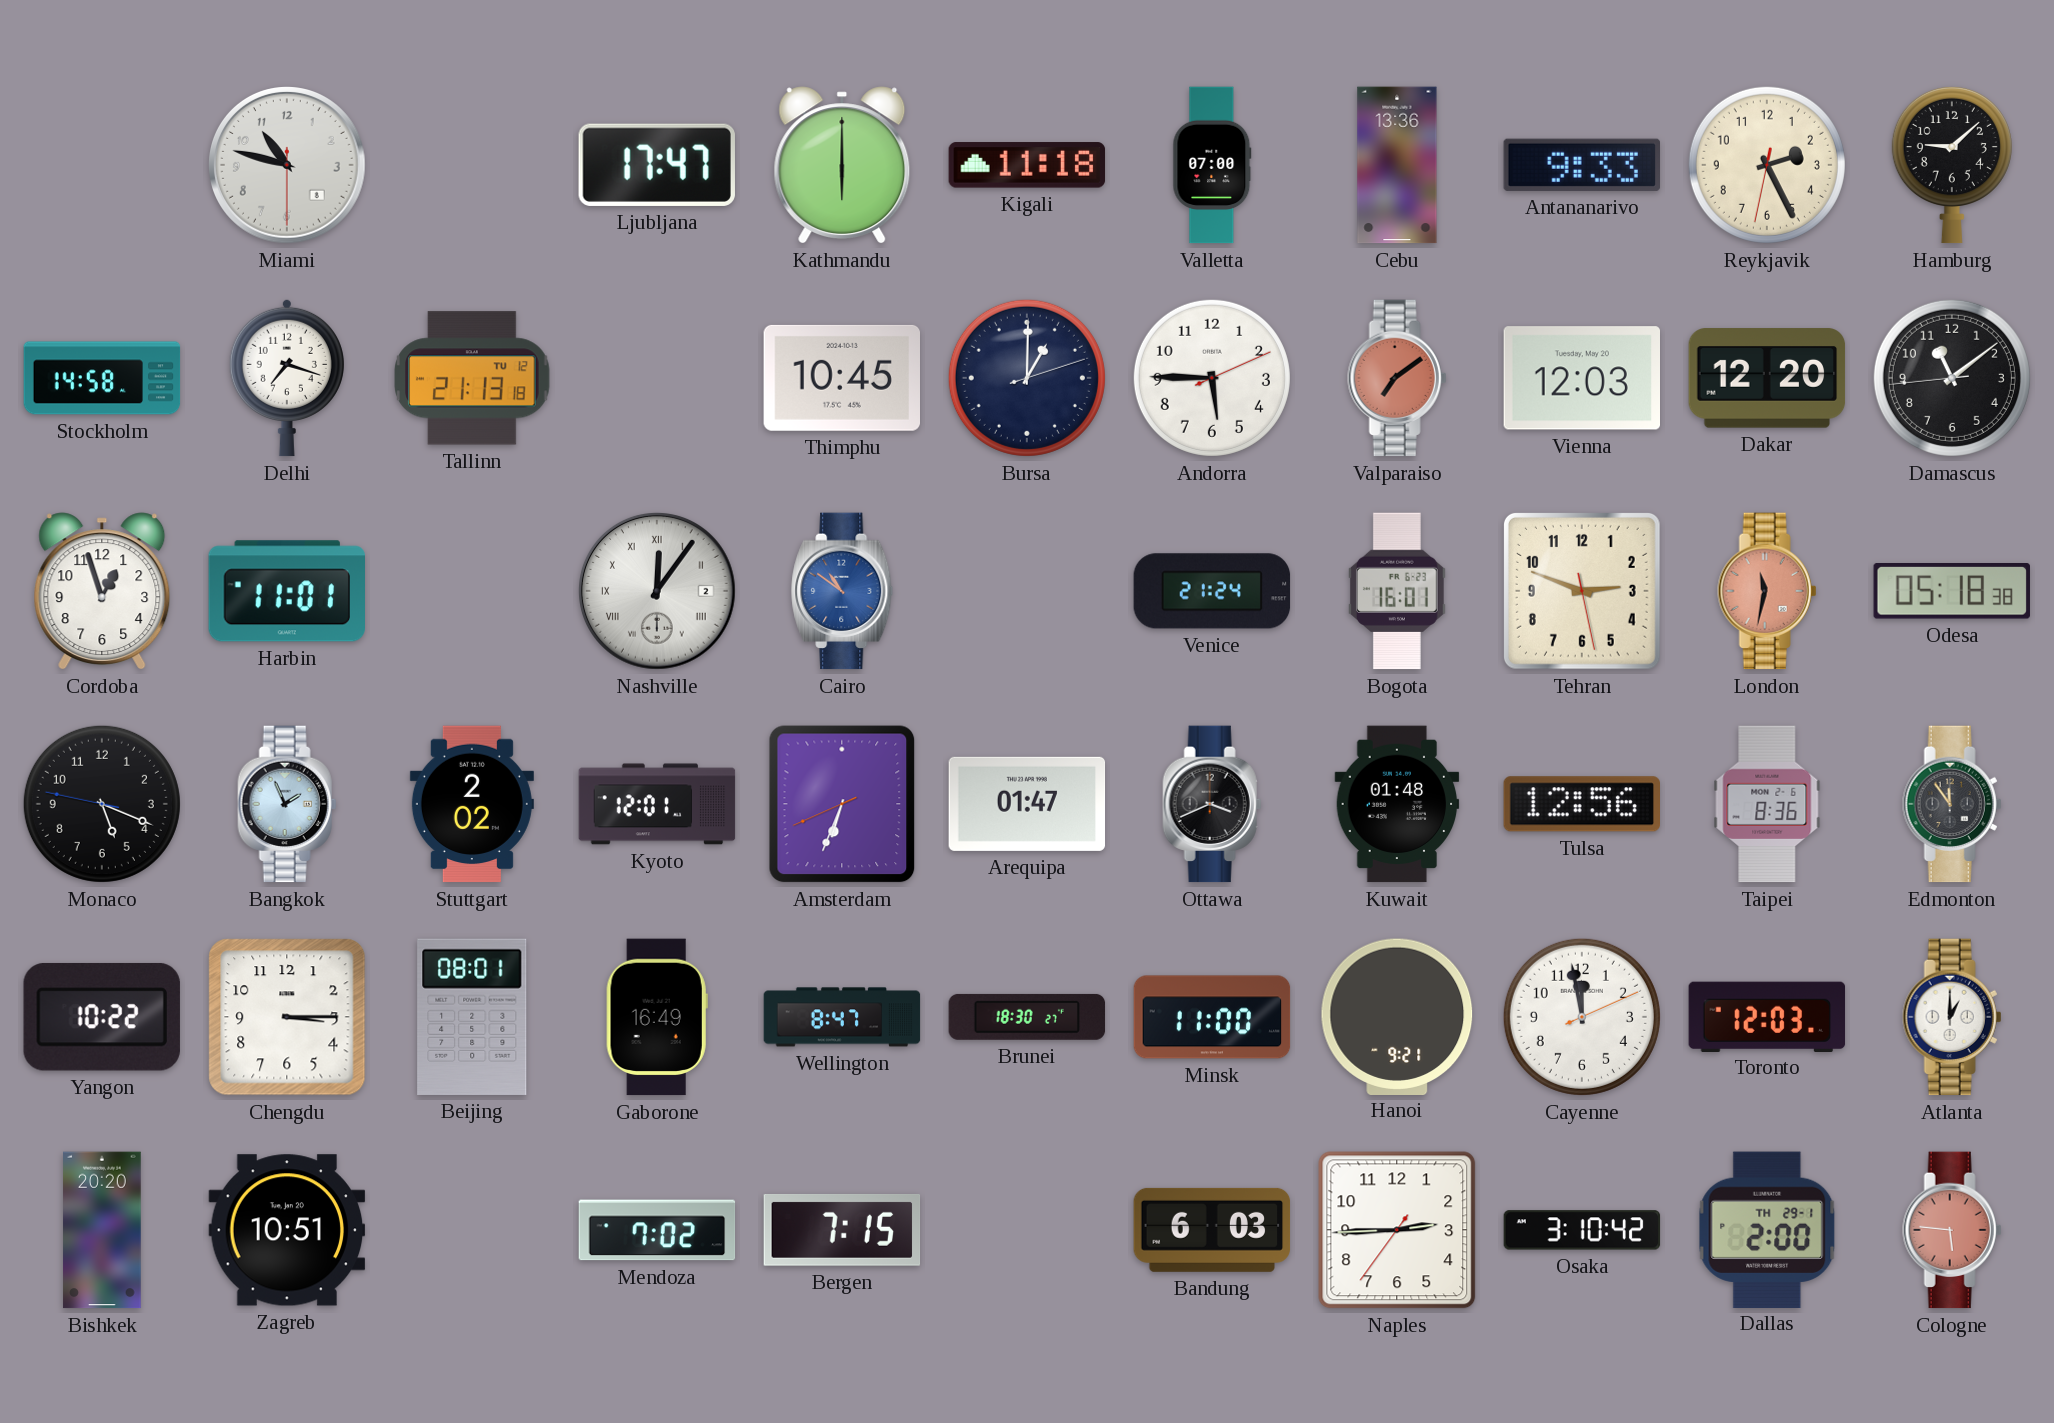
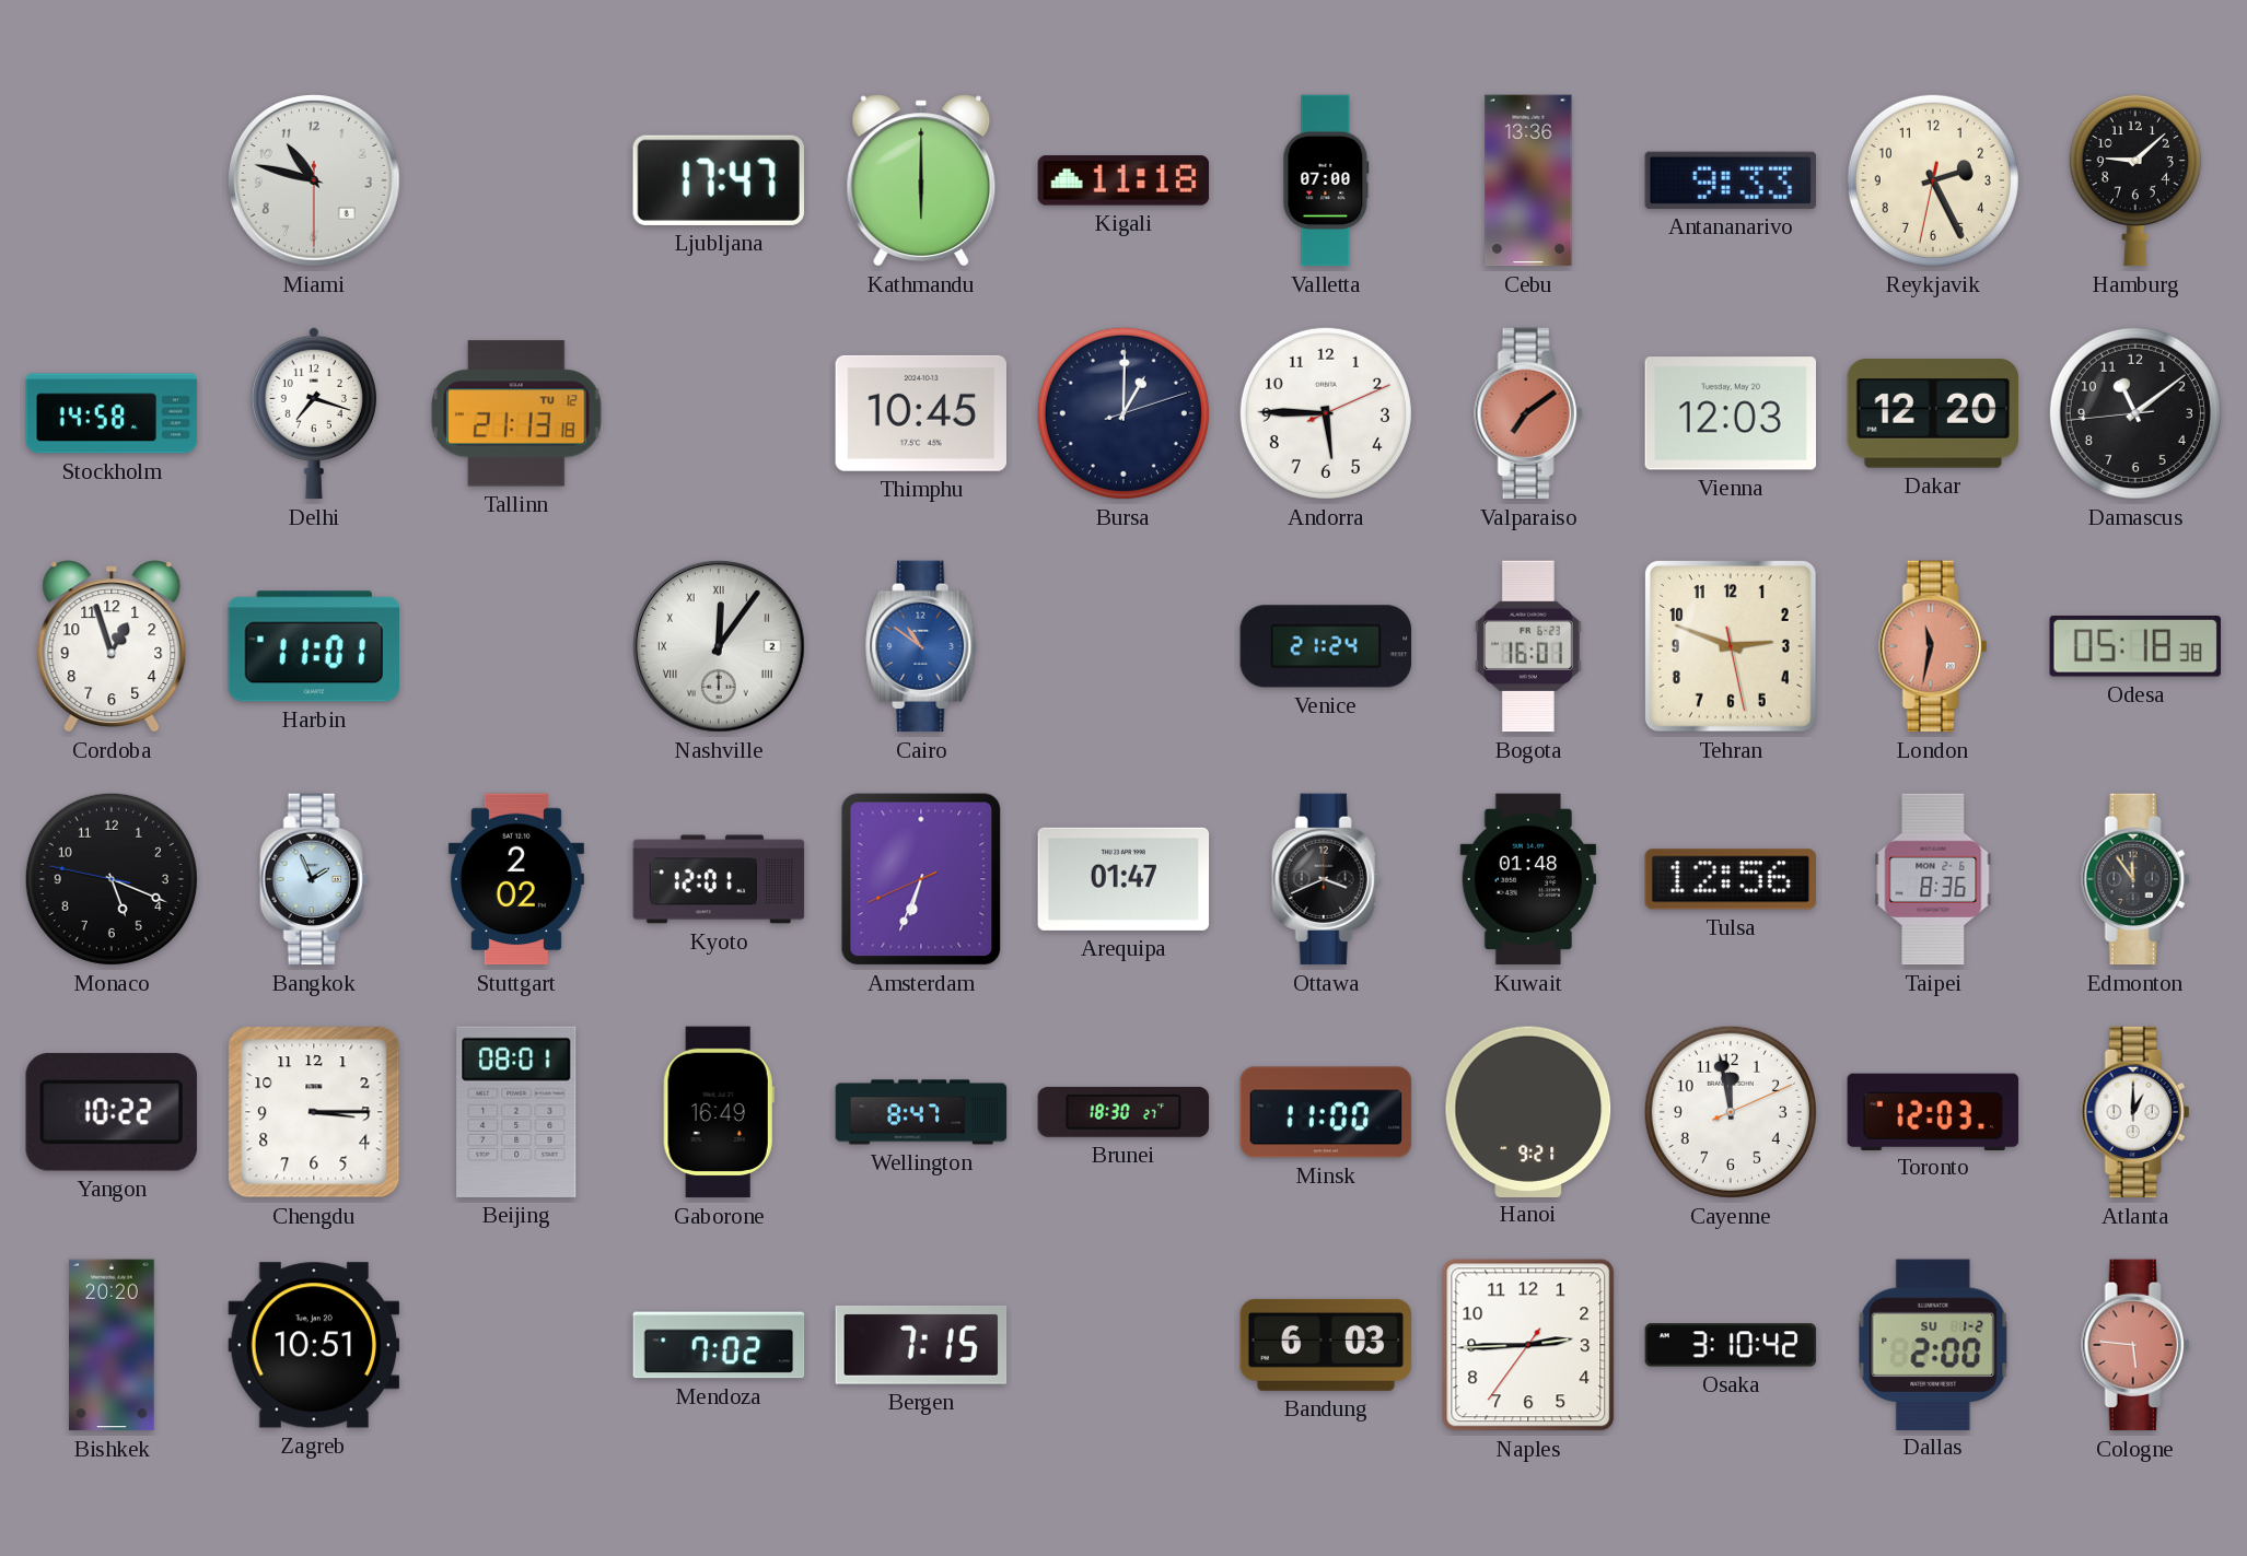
Dallas date: TH 29-1 -> SU 1-2
